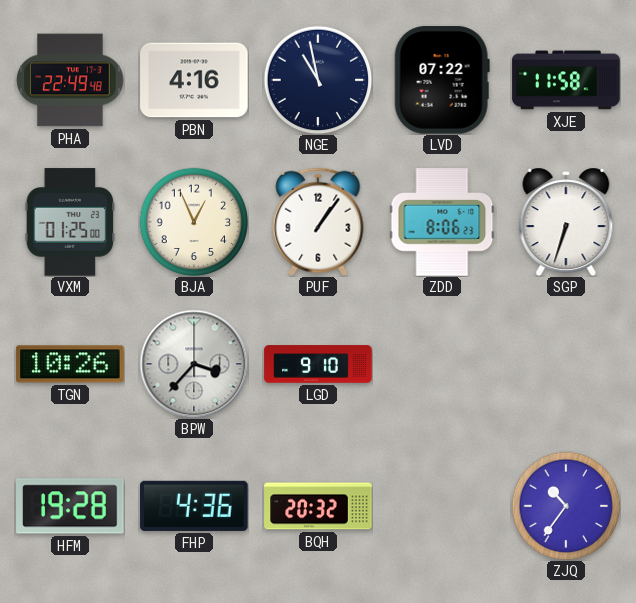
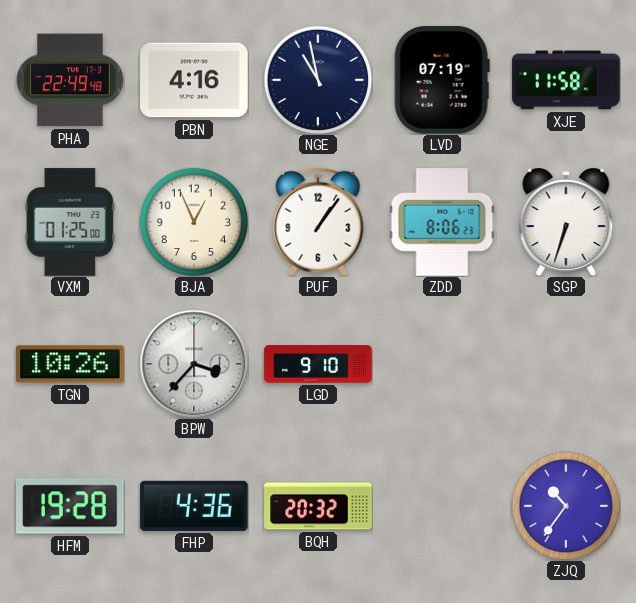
LVD: 07:22 -> 07:19
